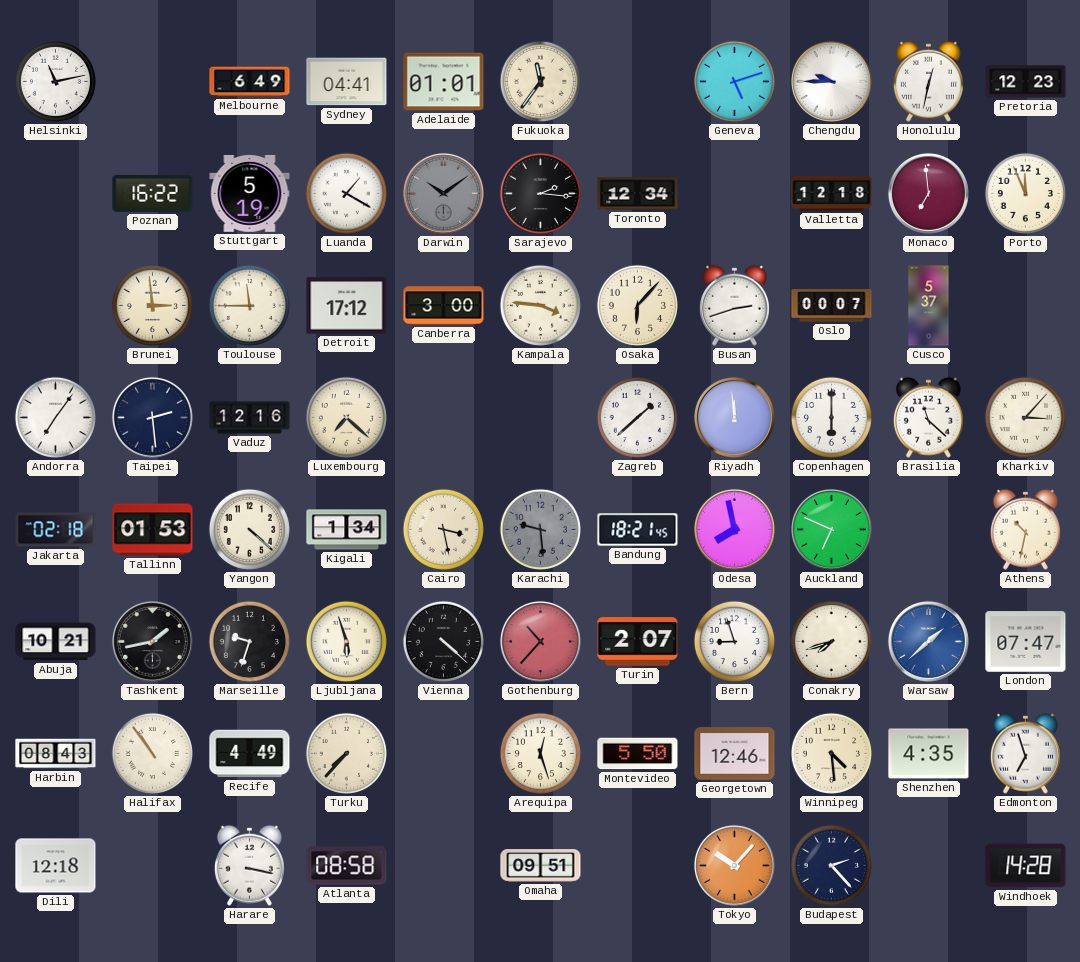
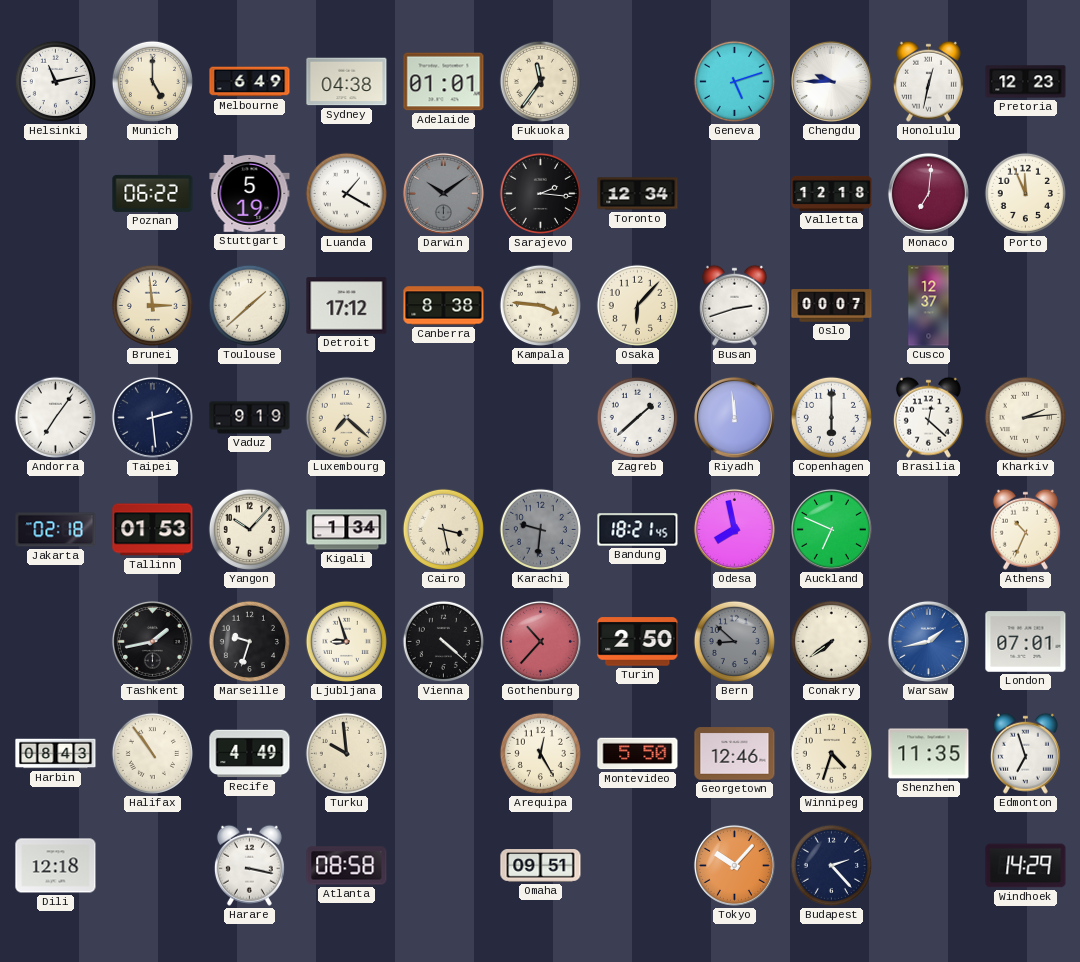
Munich: none -> 5:00
Sydney: 04:41 -> 04:38
Poznan: 16:22 -> 06:22
Monaco: 6:59 -> 7:01
Toulouse: 11:45 -> 1:38
Canberra: 3:00 -> 8:38
Cusco: 5:37 -> 12:37
Vaduz: 12:16 -> 9:19
Brasilia: 11:22 -> 12:22
Kharkiv: 3:07 -> 2:14
Yangon: 4:22 -> 10:07
Karachi: 9:29 -> 9:31
Athens: 10:32 -> 10:34
Abuja: 10:21 -> none
Ljubljana: 5:57 -> 8:57
Turin: 2:07 -> 2:50
Bern: 8:57 -> 8:52
Bern dial: white -> grey
Conakry: 7:42 -> 7:39
Warsaw: 1:38 -> 1:43
London: 07:47 -> 07:01
Turku: 7:37 -> 9:59
Arequipa: 12:27 -> 12:25
Winnipeg: 4:29 -> 4:33
Shenzhen: 4:35 -> 11:35
Windhoek: 14:28 -> 14:29
